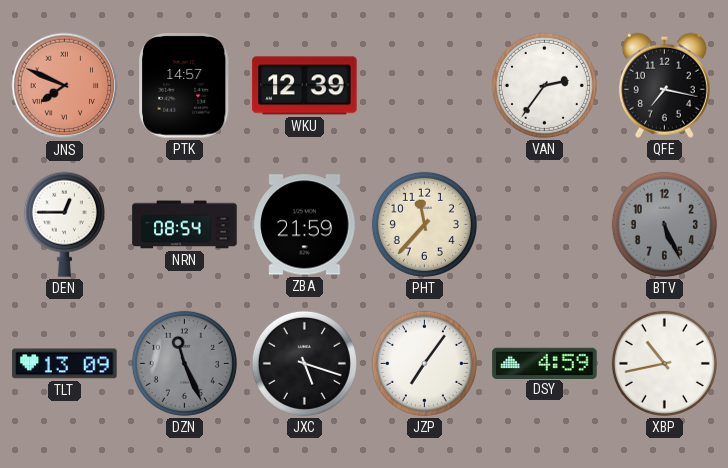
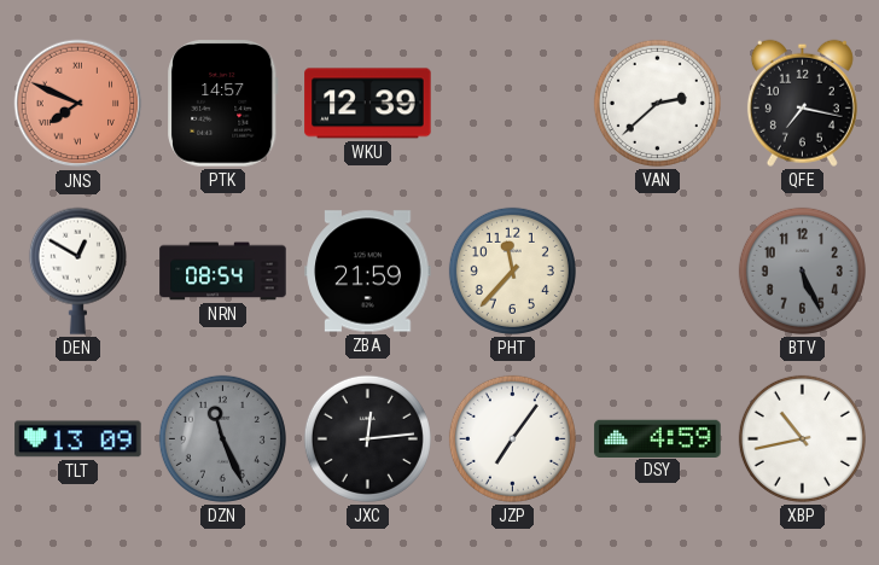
VAN: 2:36 -> 2:38
DEN: 12:45 -> 12:50
JXC: 5:18 -> 12:14
